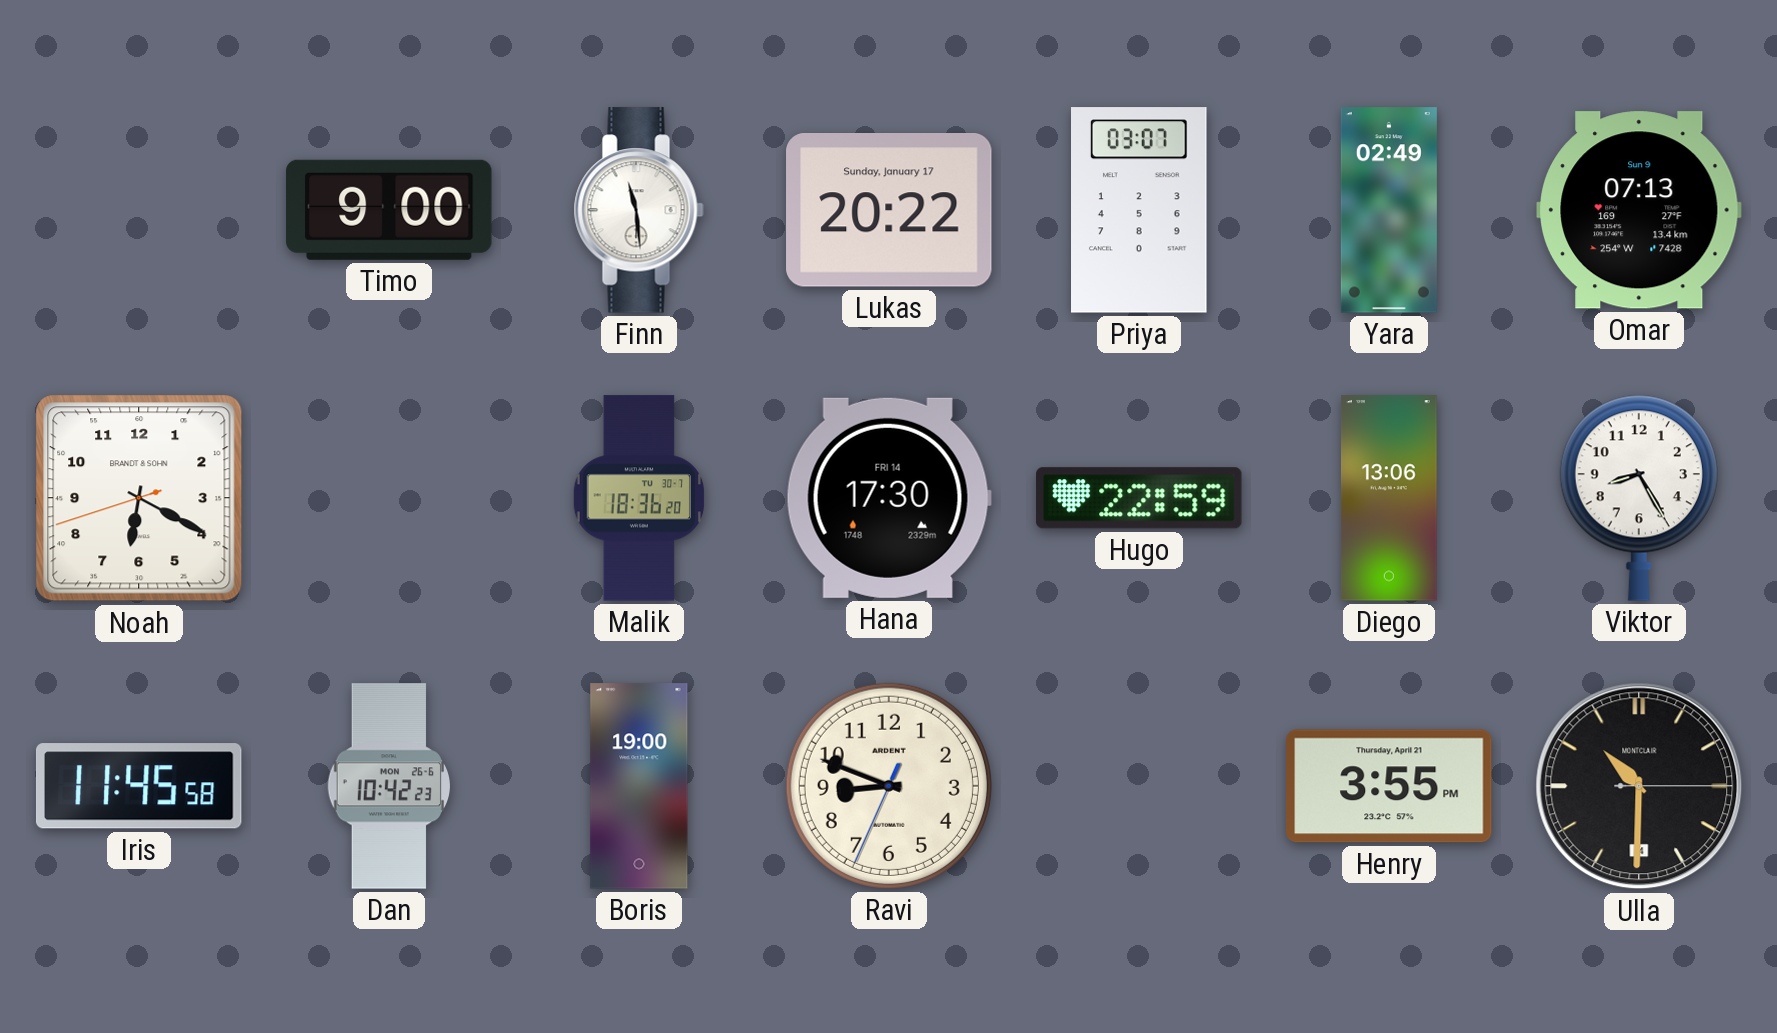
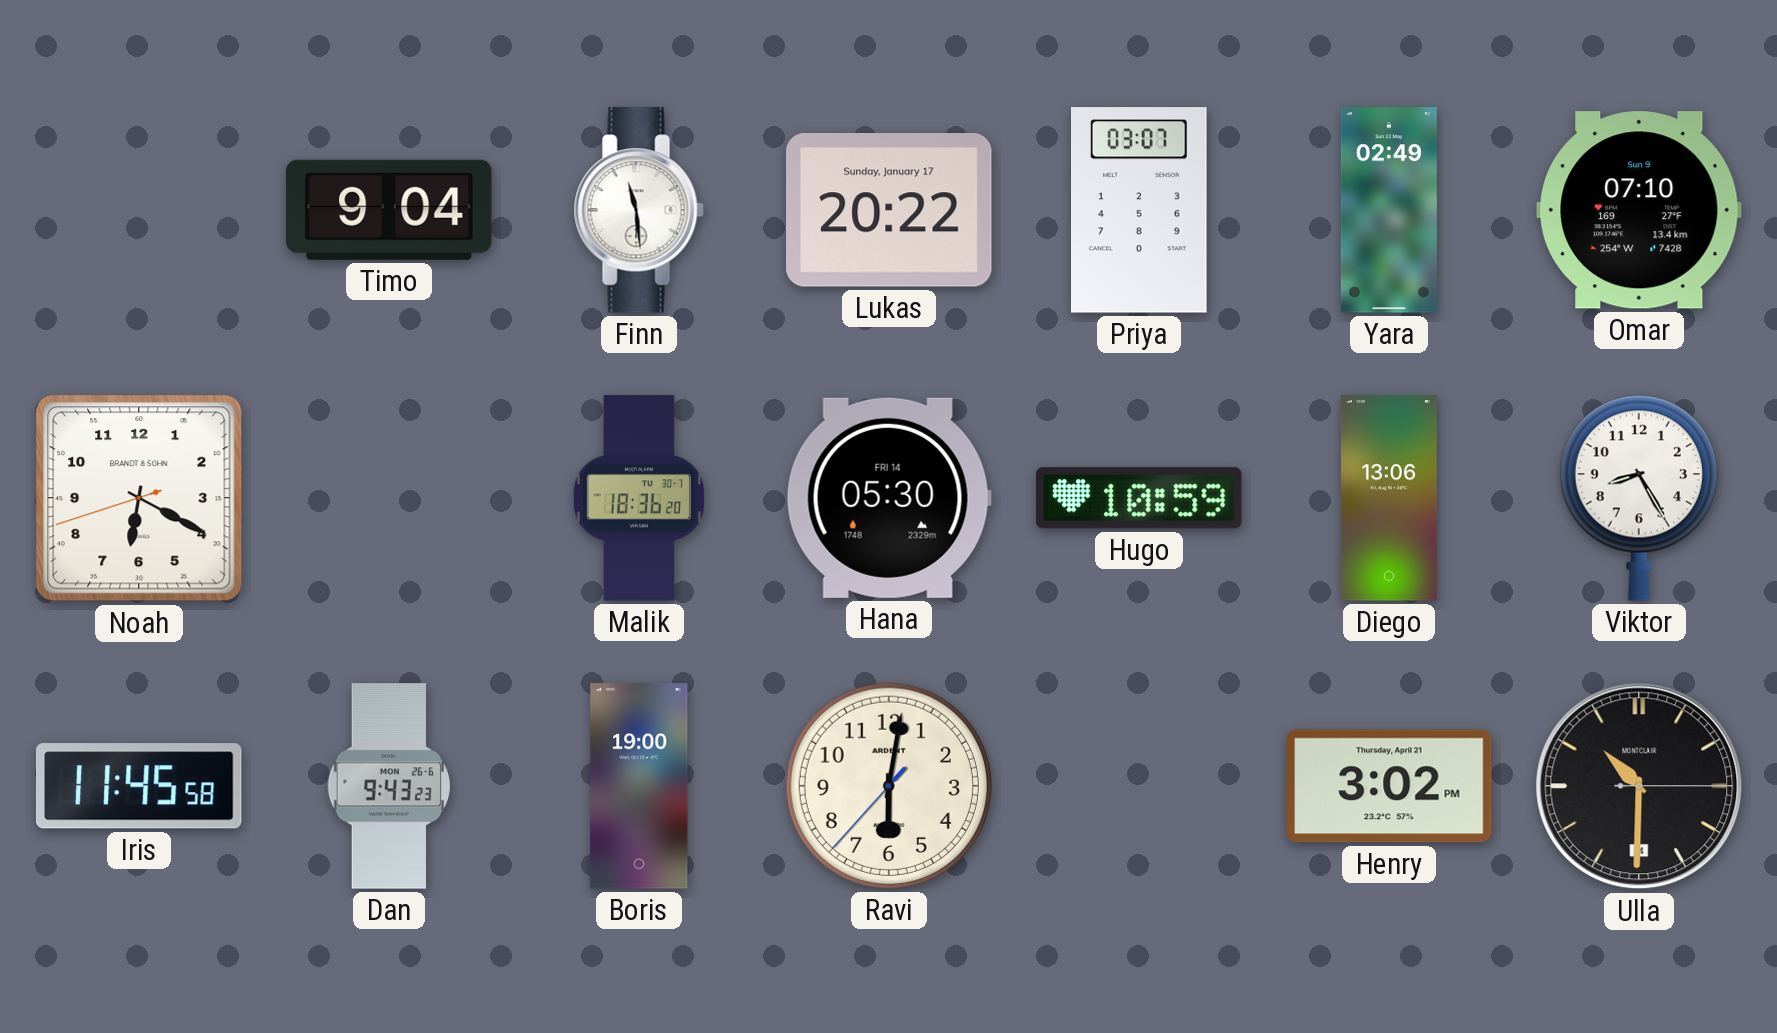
Timo: 9:00 -> 9:04
Omar: 07:13 -> 07:10
Hana: 17:30 -> 05:30
Hugo: 22:59 -> 10:59
Dan: 10:42 -> 9:43
Ravi: 8:48 -> 6:01
Henry: 3:55 -> 3:02
